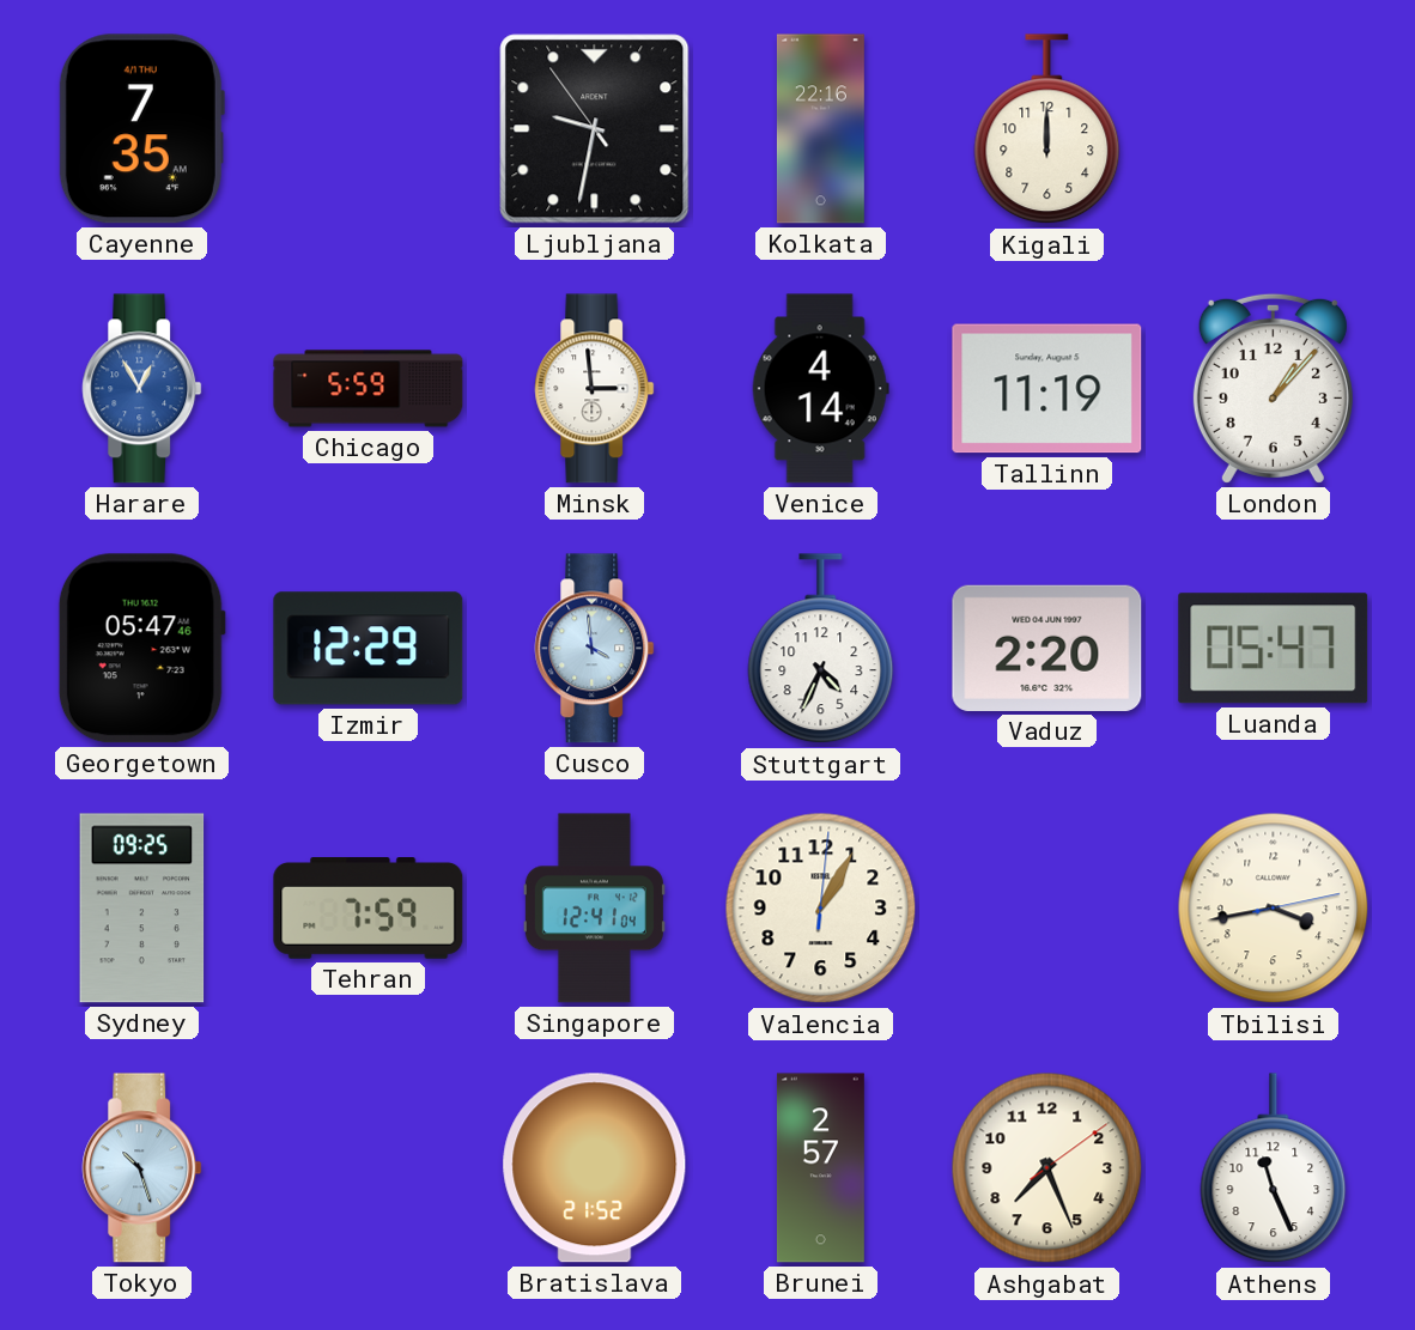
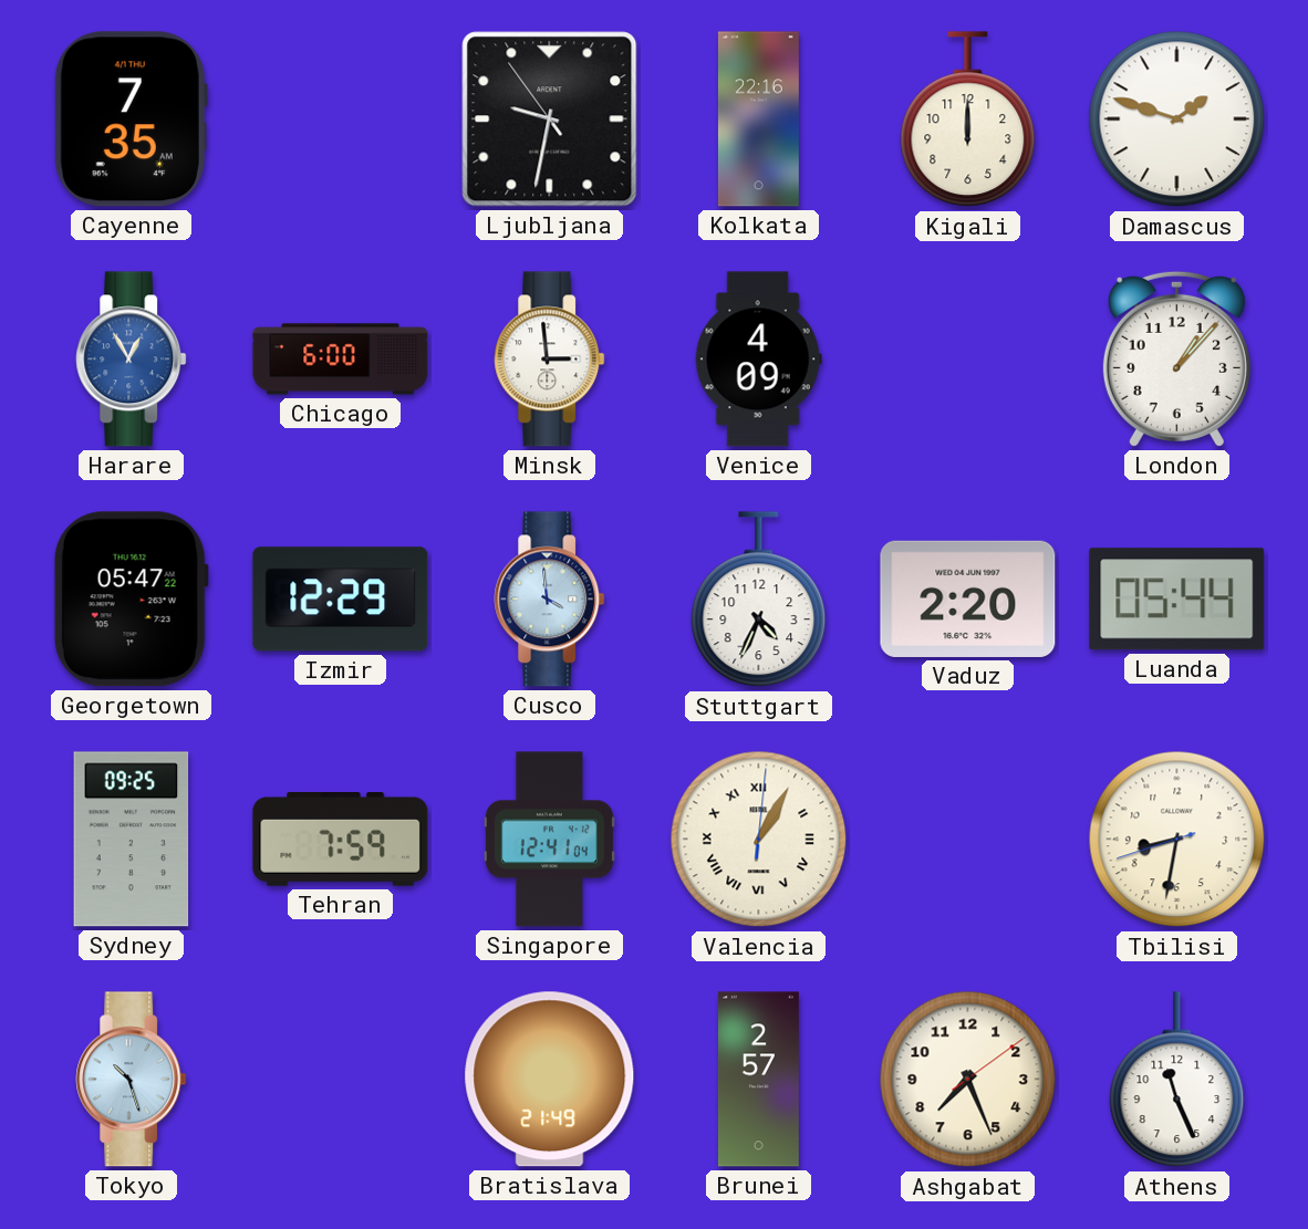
Damascus: none -> 1:48
Chicago: 5:59 -> 6:00
Venice: 4:14 -> 4:09
Tallinn: 11:19 -> none
Georgetown: 05:47:46 -> 05:47:22
Luanda: 05:47 -> 05:44
Valencia numerals: Arabic -> Roman
Tbilisi: 3:43 -> 8:31
Bratislava: 21:52 -> 21:49
